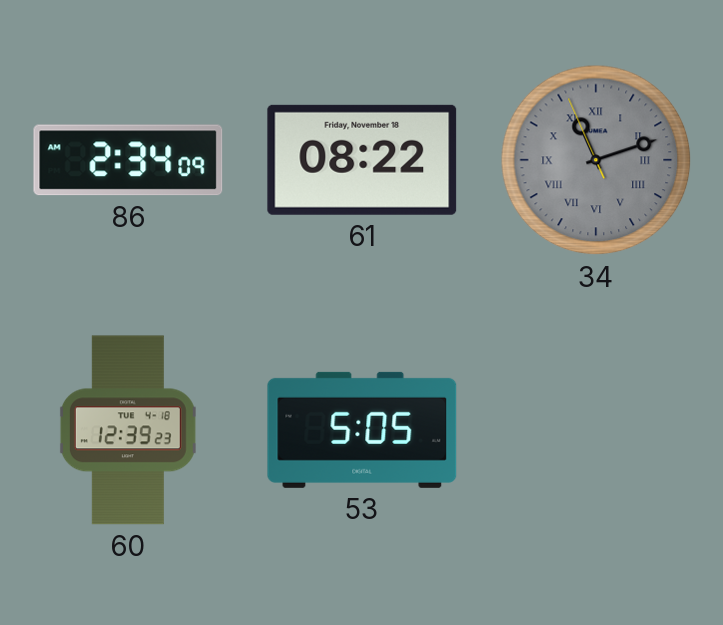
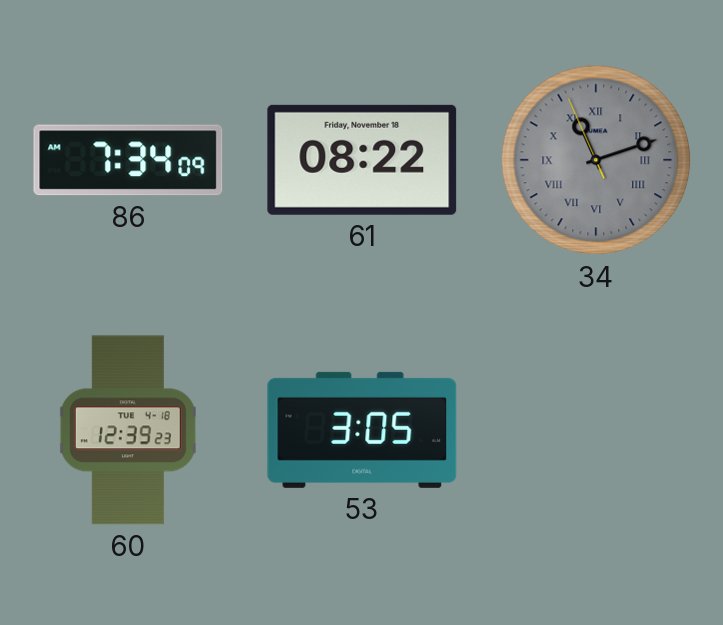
86: 2:34 -> 7:34
53: 5:05 -> 3:05
